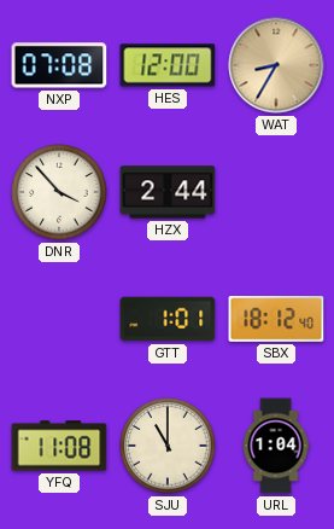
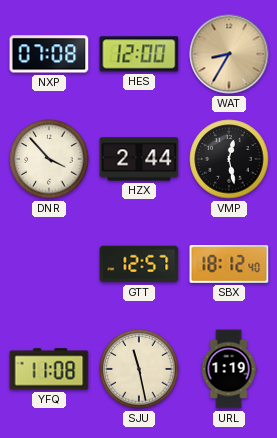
VMP: none -> 12:28
GTT: 1:01 -> 12:57
SJU: 11:00 -> 11:28
URL: 1:04 -> 1:19
